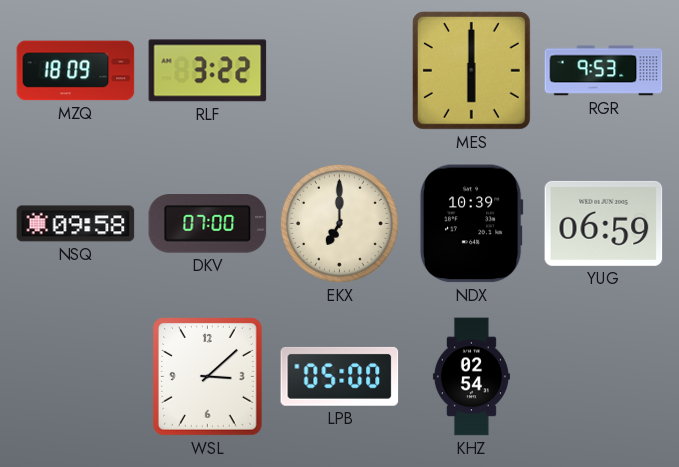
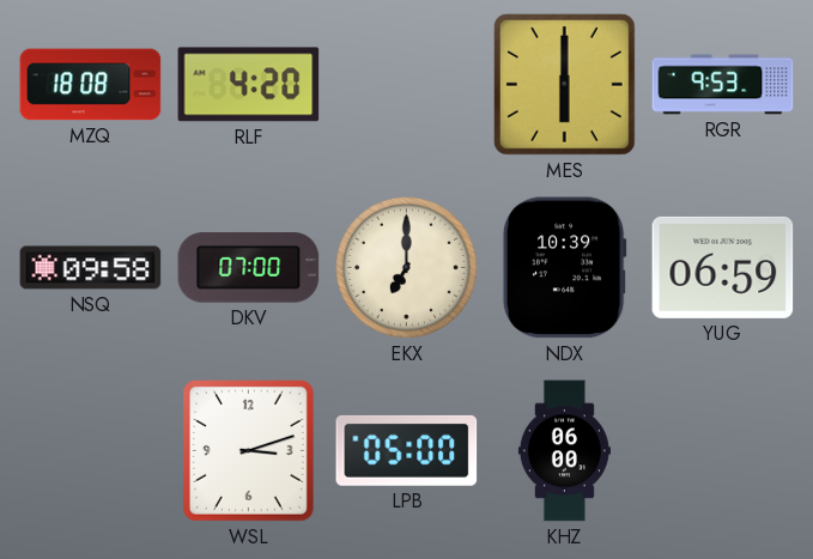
MZQ: 18:09 -> 18:08
RLF: 3:22 -> 4:20
WSL: 3:08 -> 3:12
KHZ: 02:54 -> 06:00
